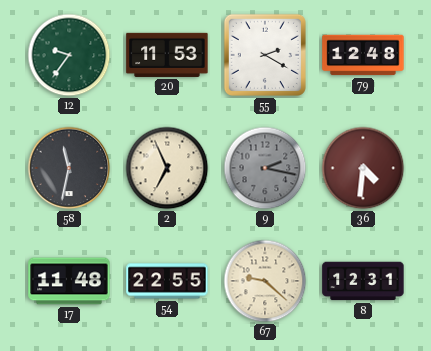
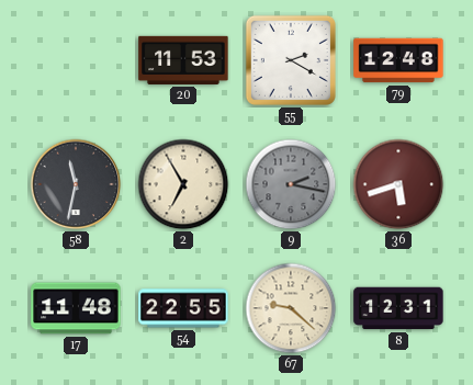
12: 9:36 -> none
2: 6:56 -> 6:55
36: 4:31 -> 5:42
